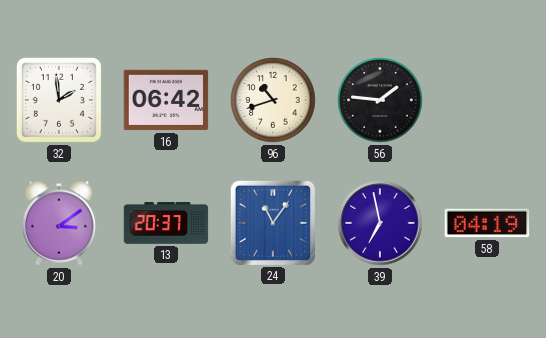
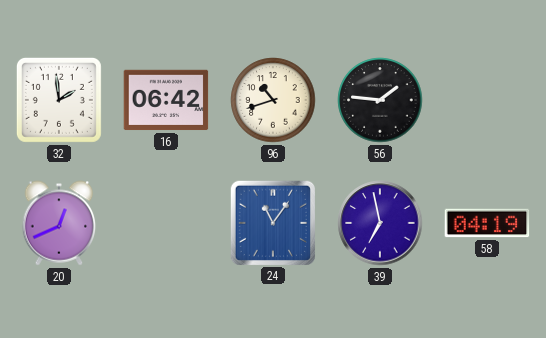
20: 3:09 -> 12:41
13: 20:37 -> none
